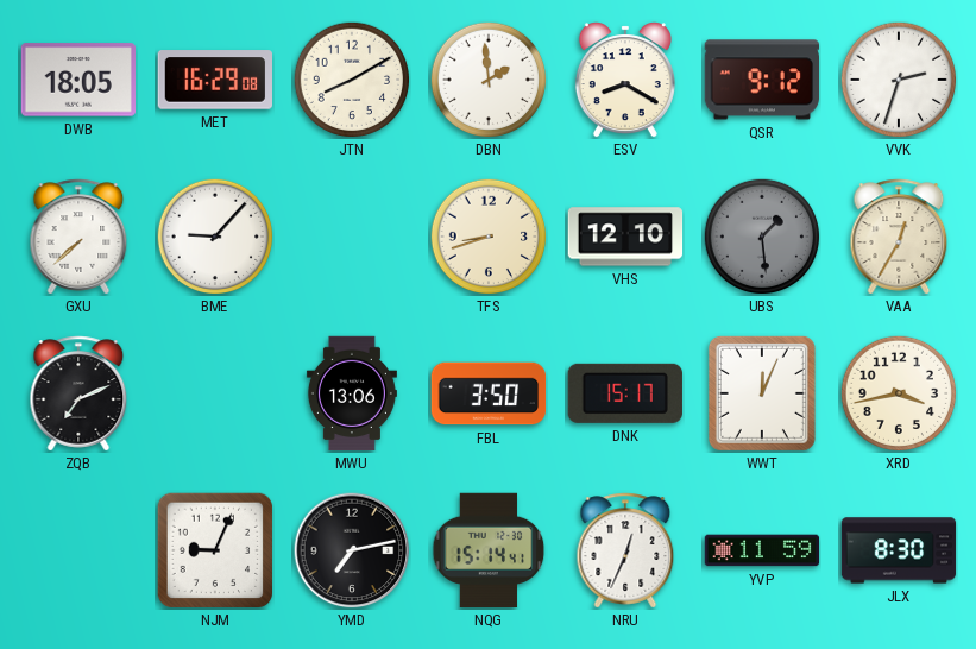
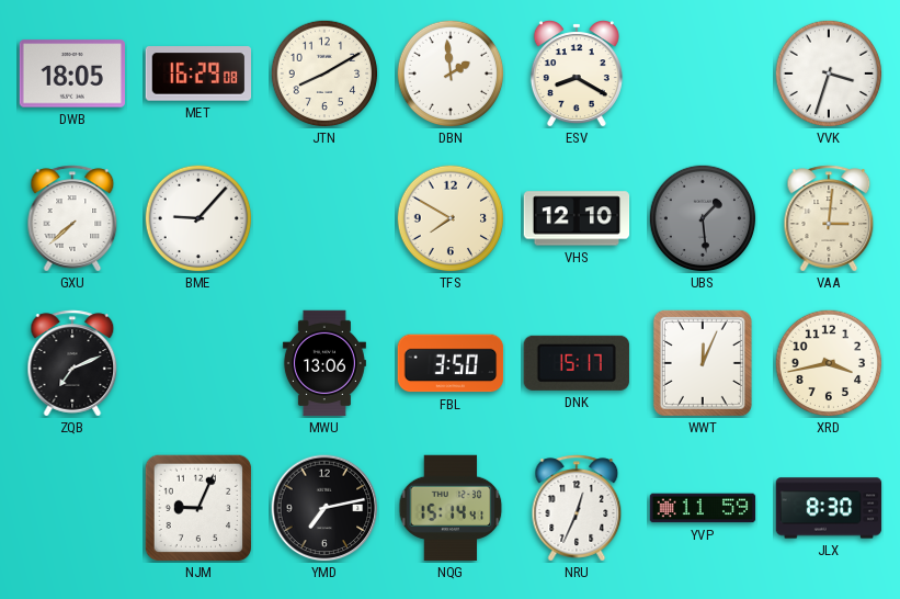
QSR: 9:12 -> none
VVK: 2:33 -> 3:33
TFS: 8:42 -> 7:50
VAA: 12:35 -> 3:01
